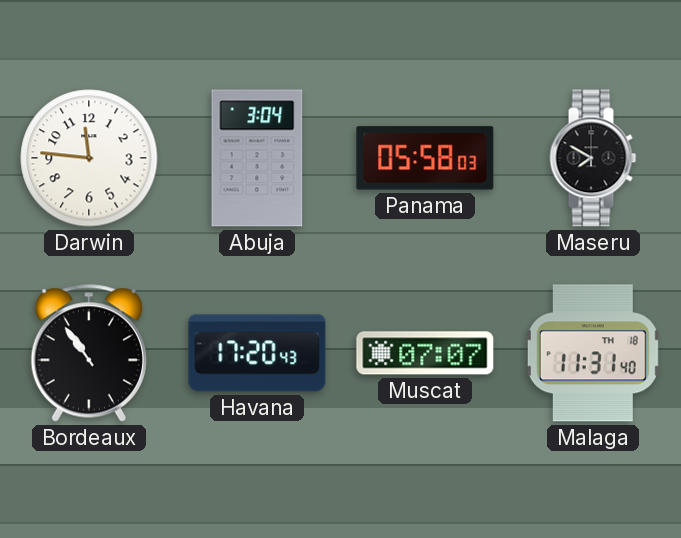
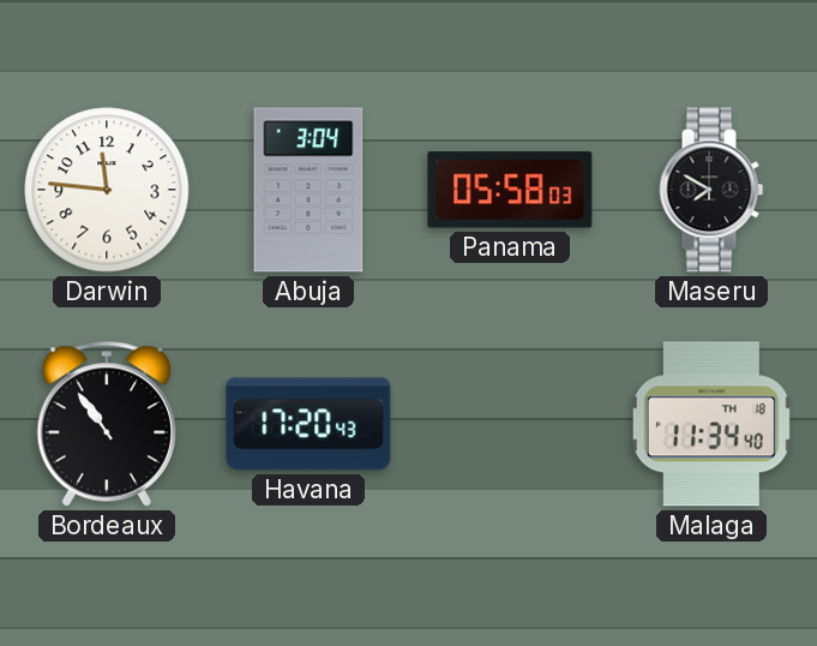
Muscat: 07:07 -> none
Malaga: 11:31 -> 11:34
